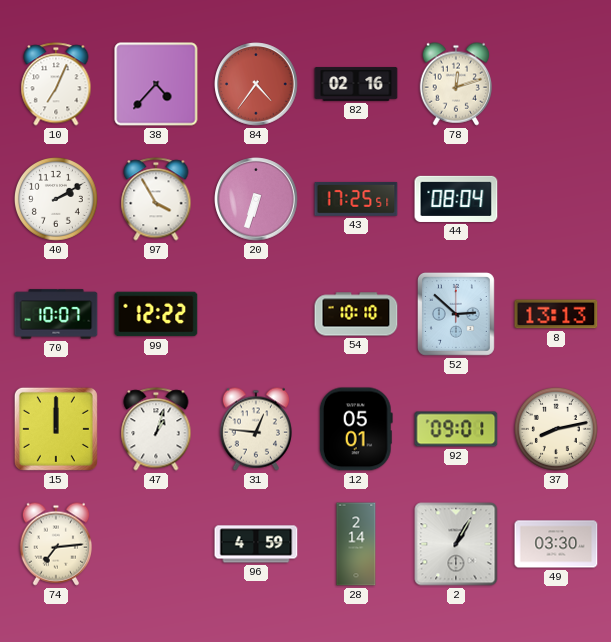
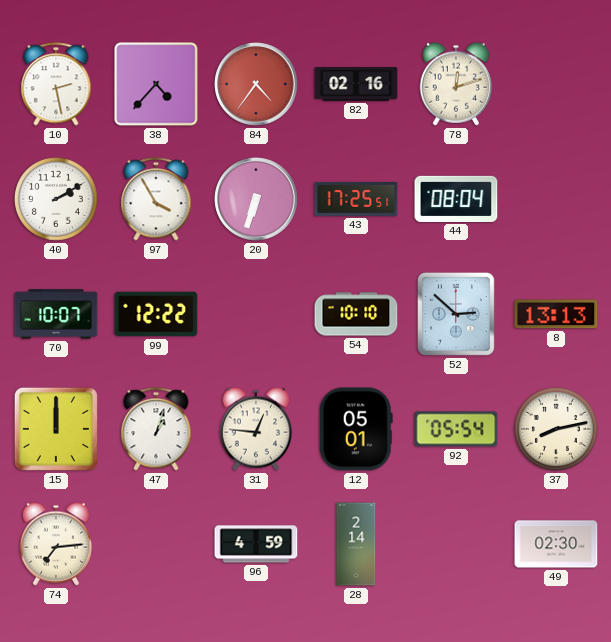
10: 7:04 -> 2:28
92: 09:01 -> 05:54
2: 1:05 -> none
49: 03:30 -> 02:30
